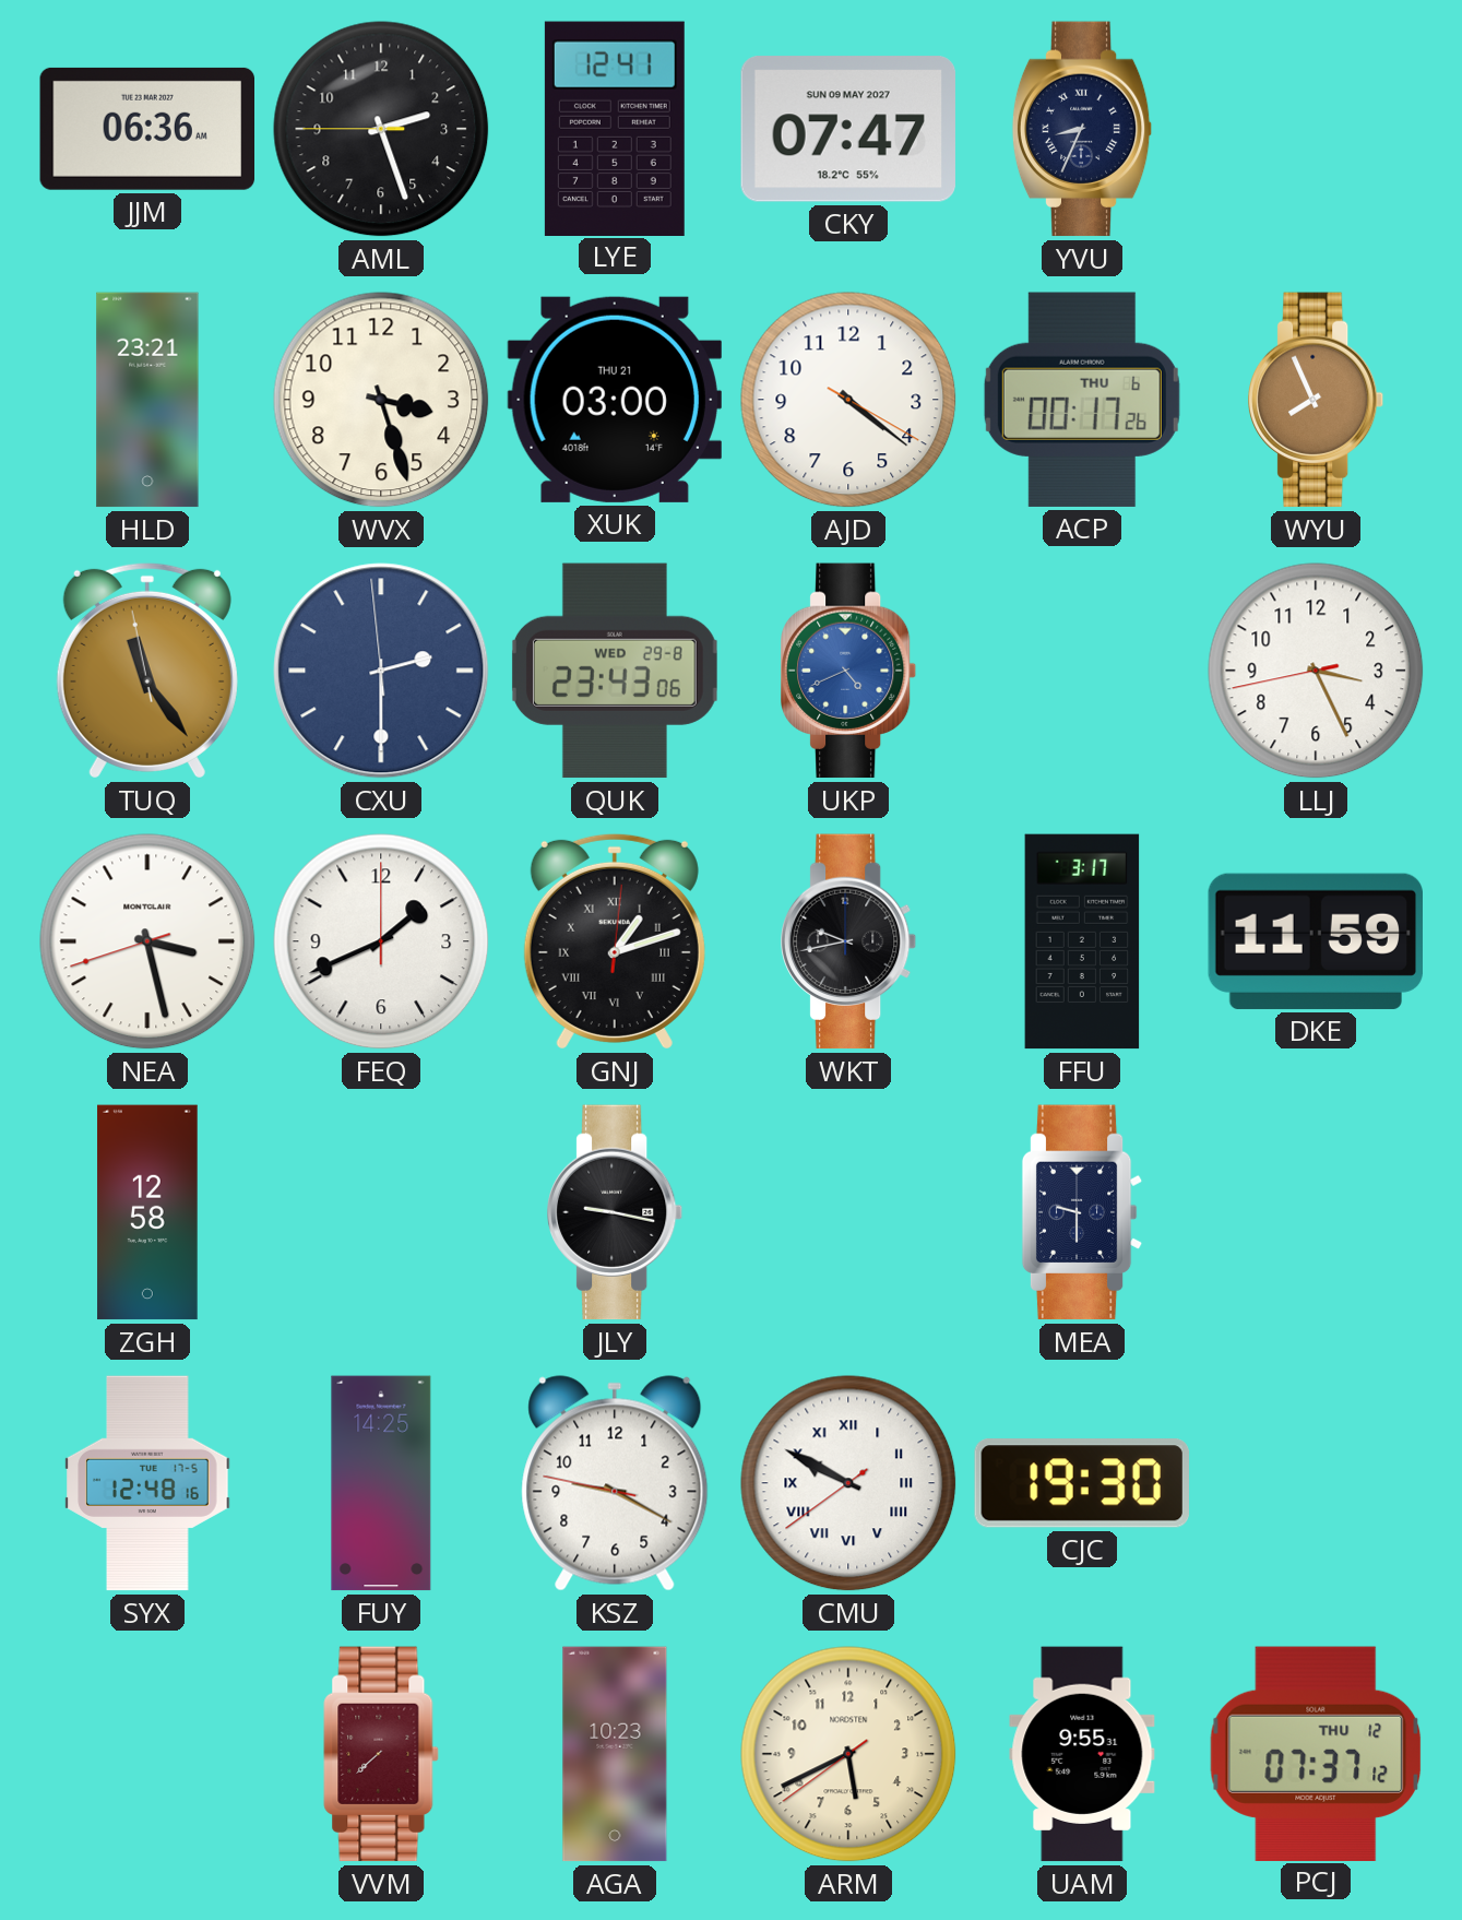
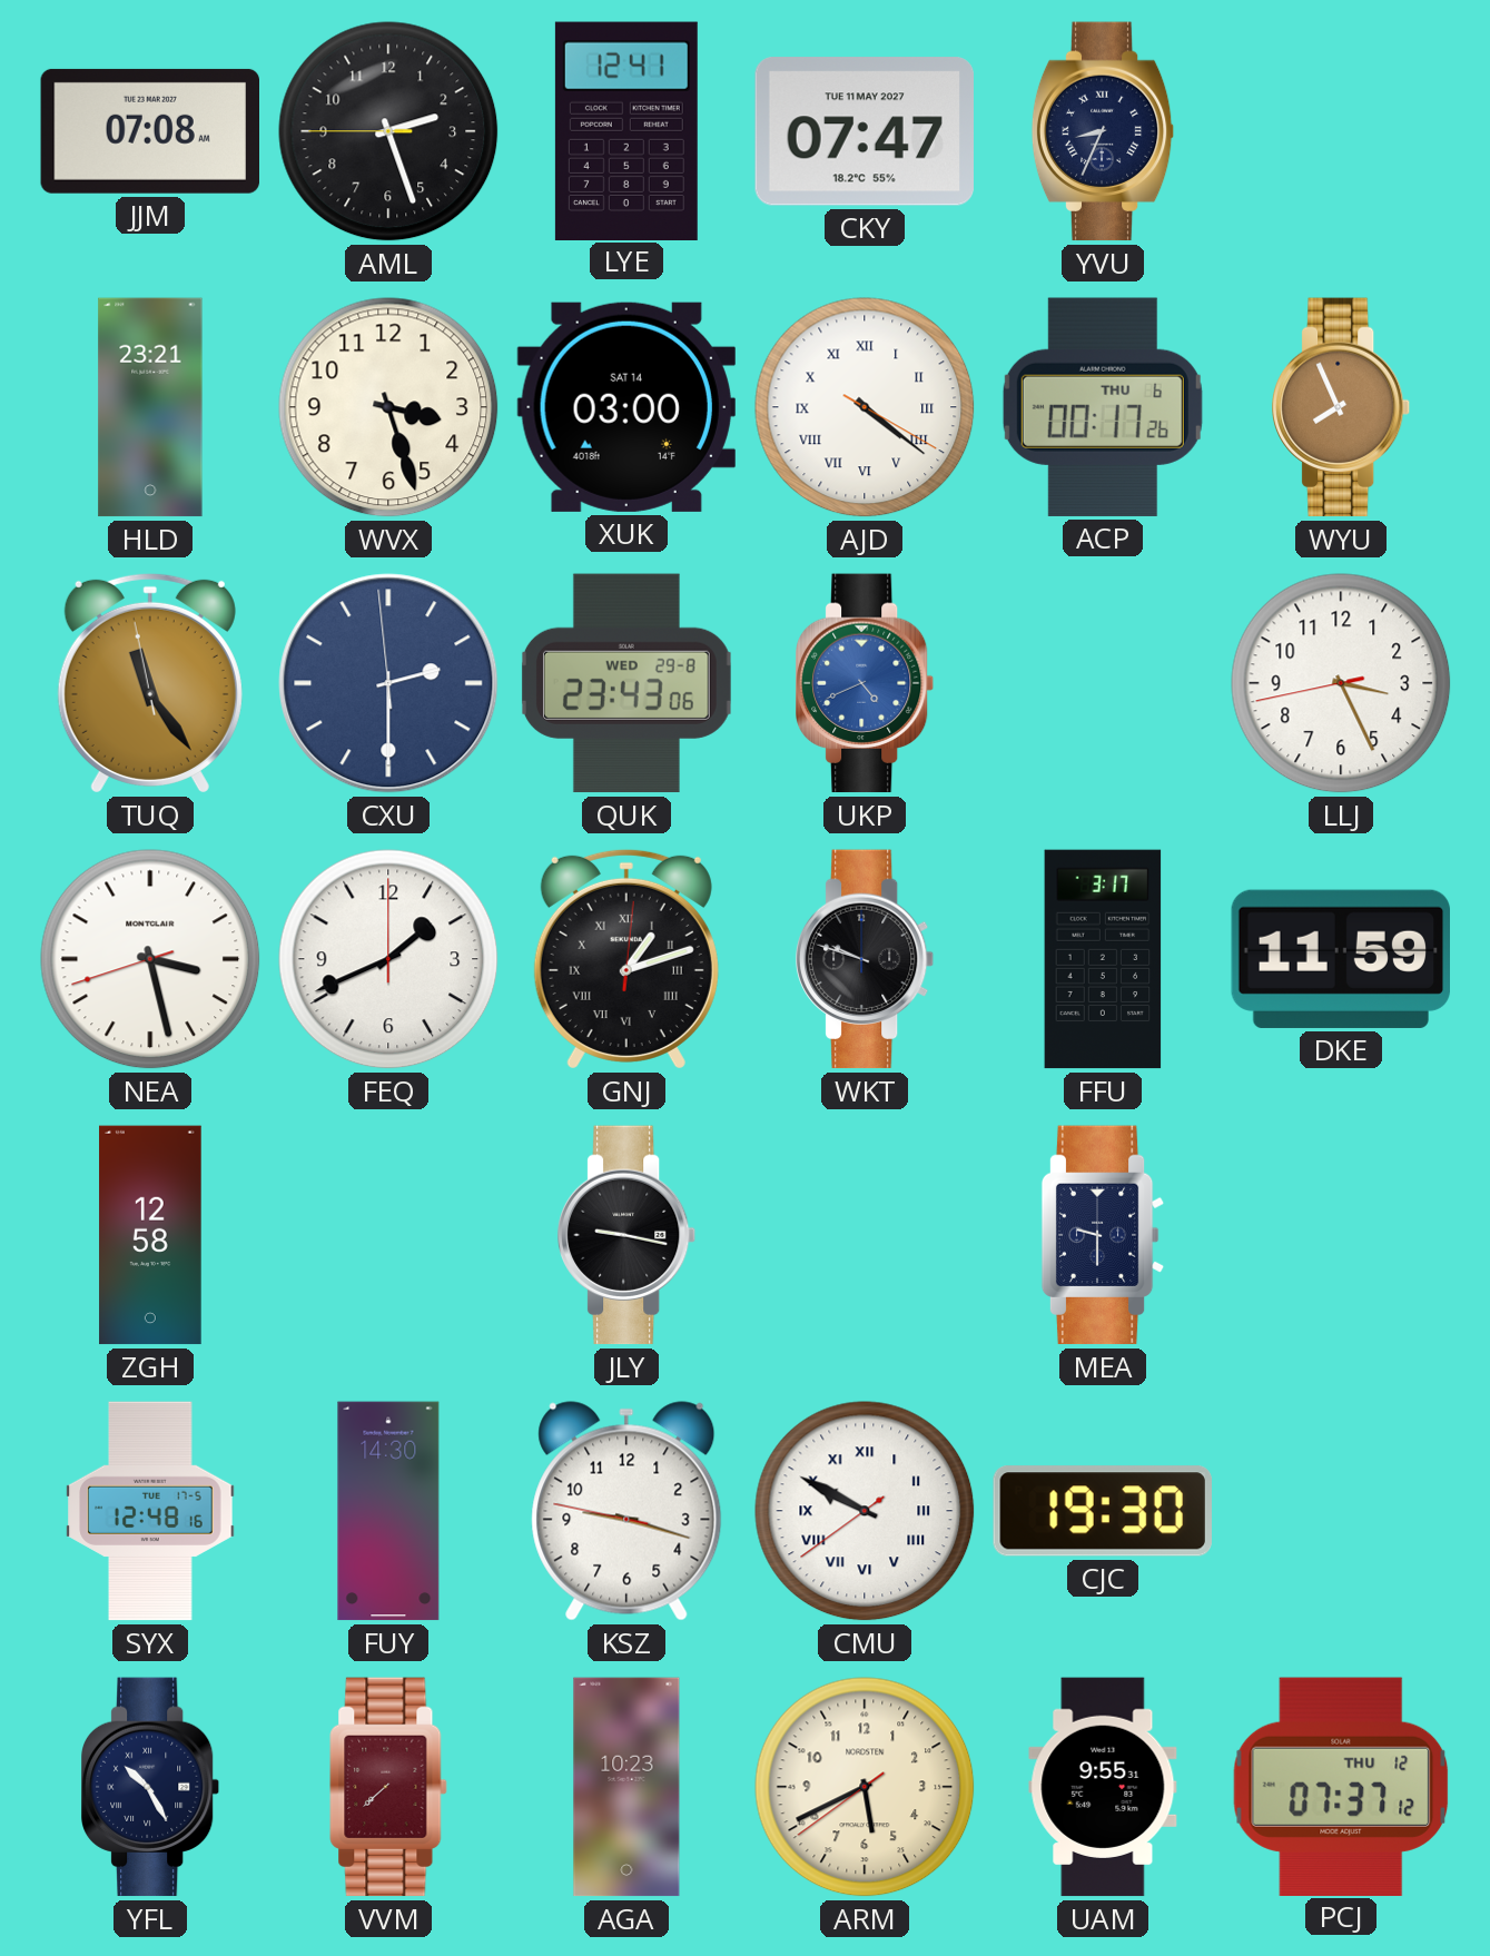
JJM: 06:36 -> 07:08
CKY date: SUN 09 MAY 2027 -> TUE 11 MAY 2027
XUK date: THU 21 -> SAT 14
AJD numerals: Arabic -> Roman
WKT: 9:43 -> 9:48
FUY: 14:25 -> 14:30
KSZ: 9:19 -> 9:17
YFL: none -> 10:25
